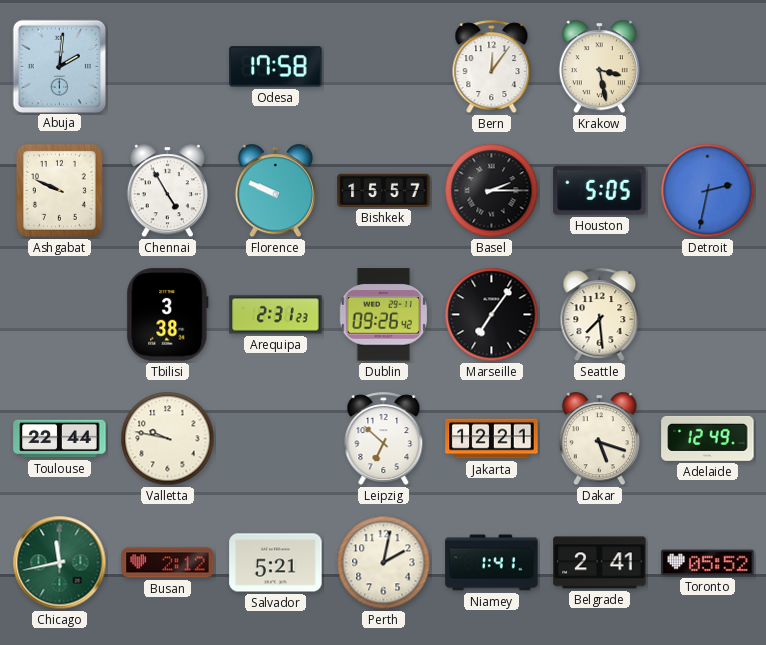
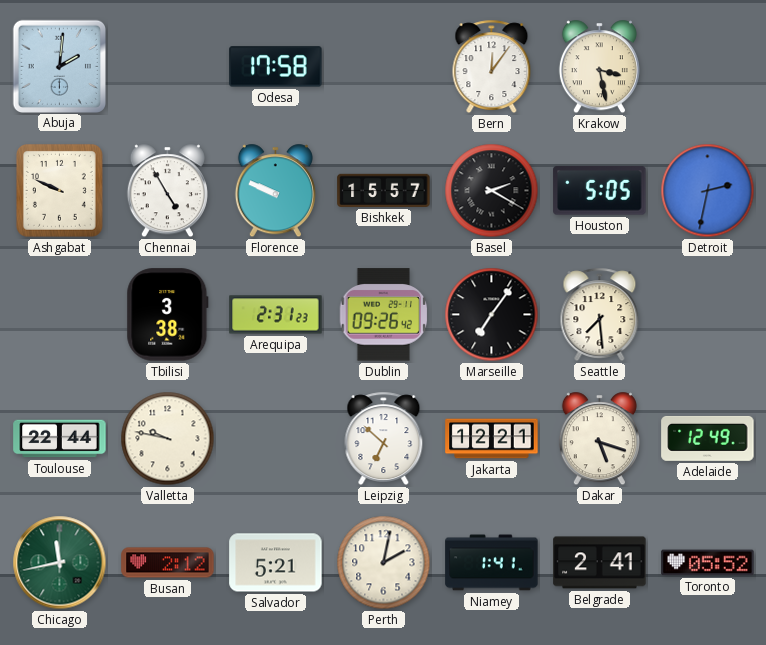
Basel: 2:15 -> 2:20
